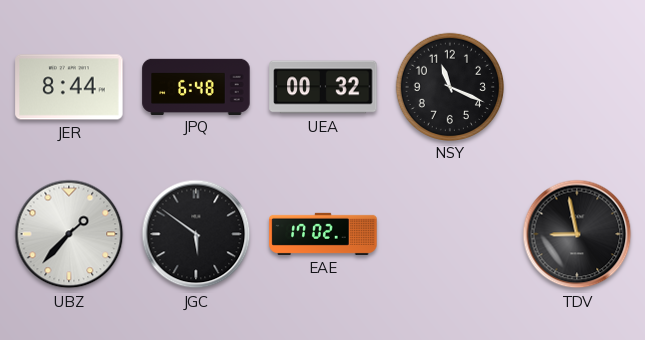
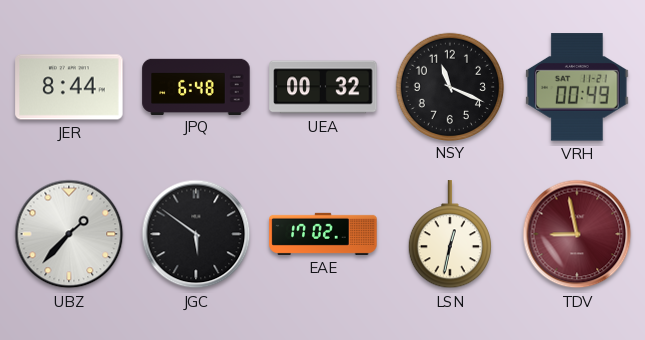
VRH: none -> 00:49
LSN: none -> 12:32
TDV dial: black -> burgundy
